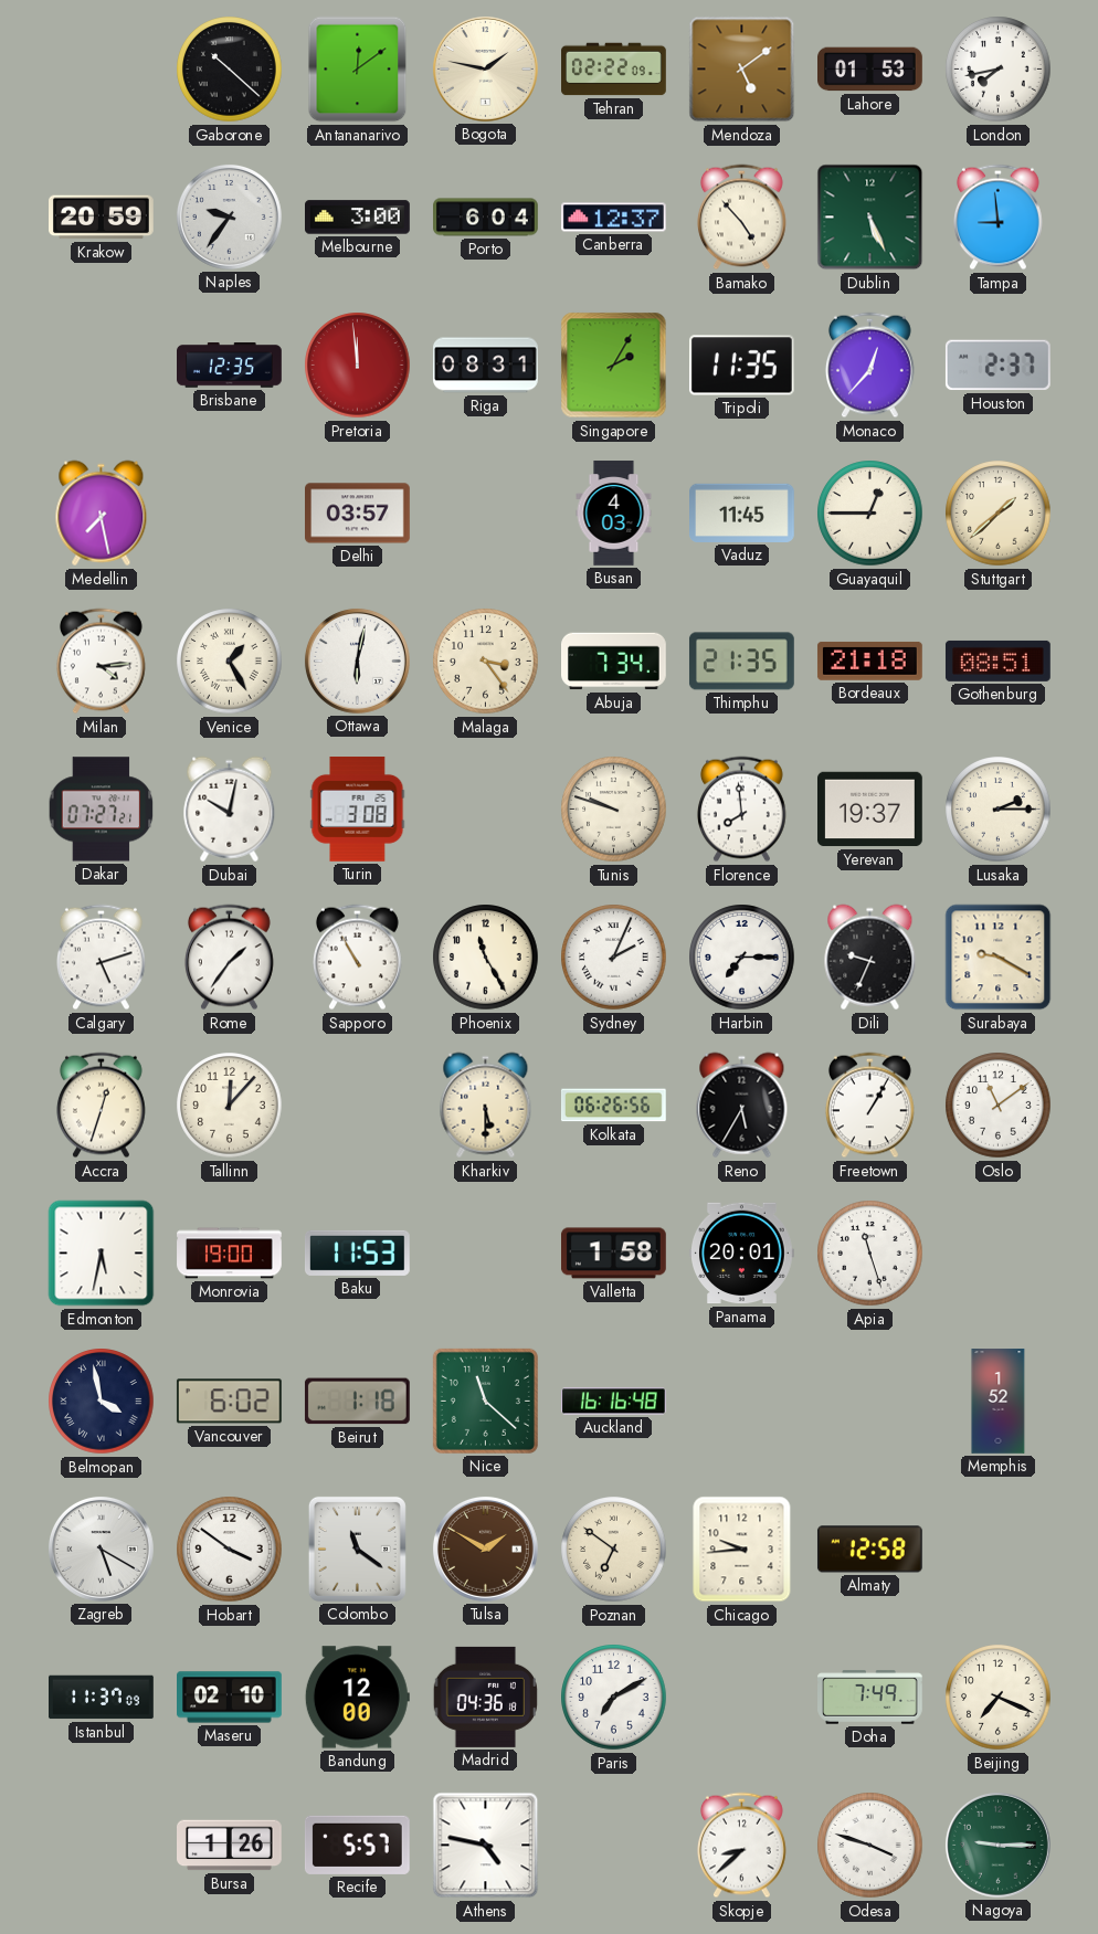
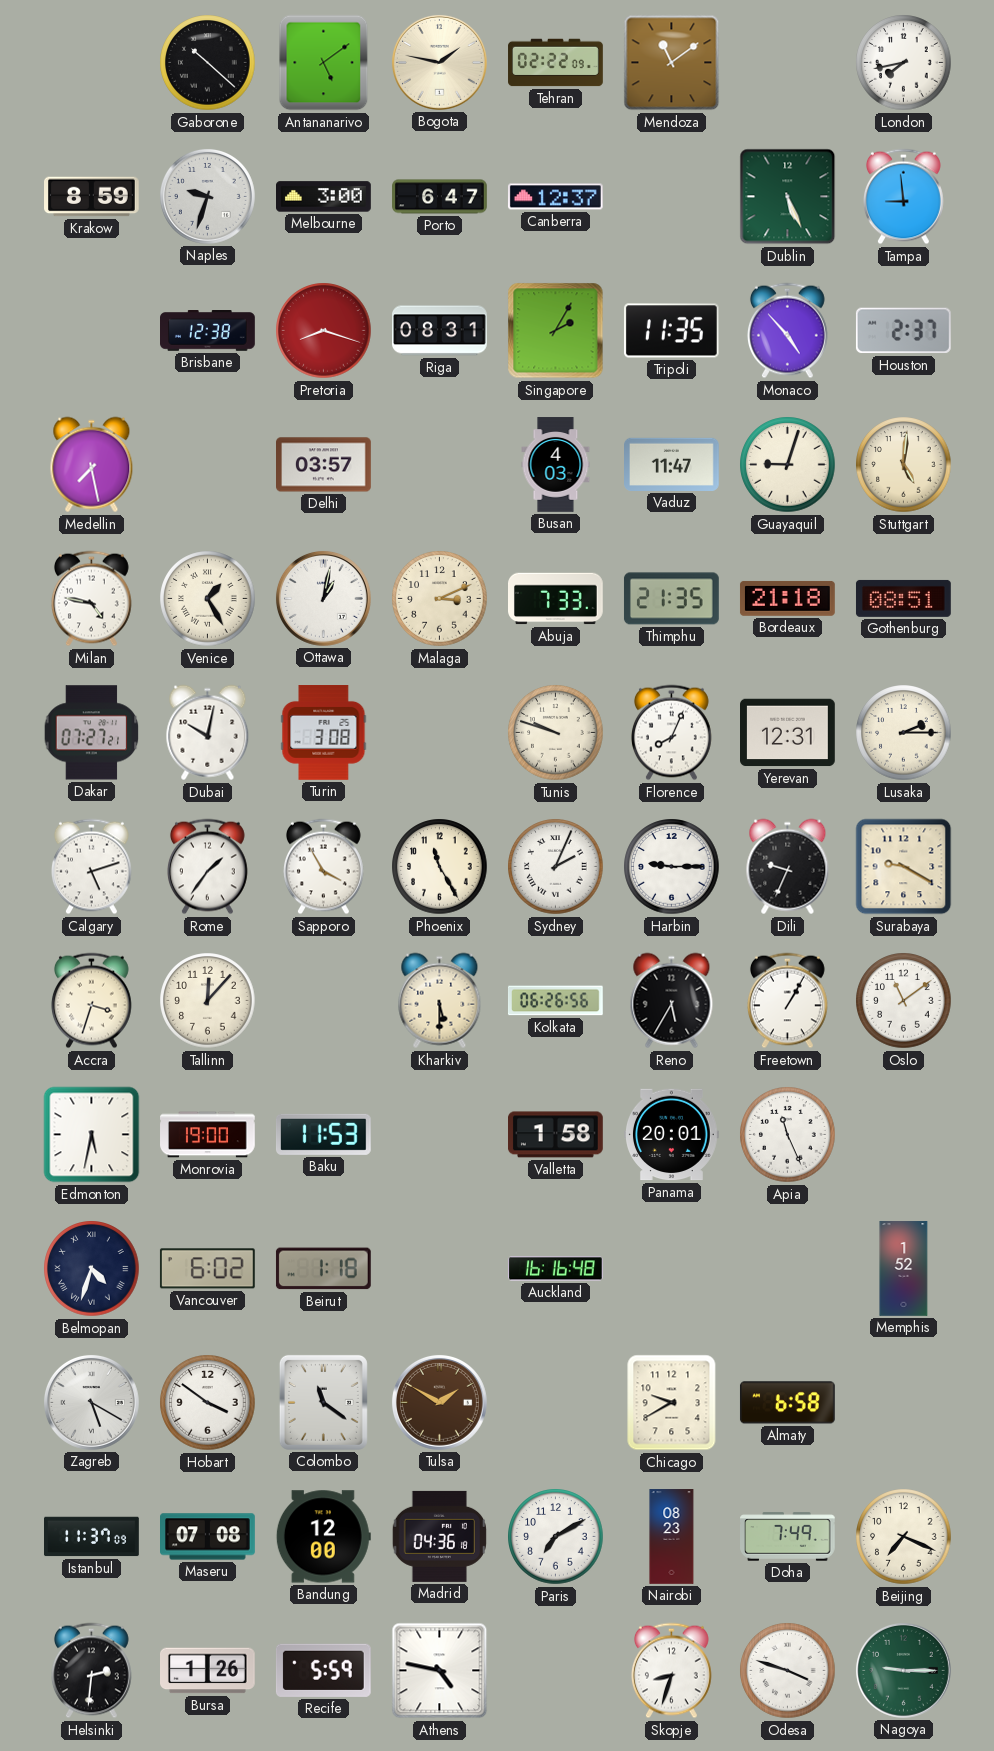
Antananarivo: 12:09 -> 5:09
Mendoza: 5:09 -> 11:09
Lahore: 01:53 -> none
Krakow: 20:59 -> 8:59
Naples: 9:36 -> 9:33
Porto: 6:04 -> 6:47
Bamako: 4:53 -> none
Brisbane: 12:35 -> 12:38
Pretoria: 11:59 -> 8:18
Monaco: 12:37 -> 4:53
Vaduz: 11:45 -> 11:47
Guayaquil: 12:45 -> 9:03
Stuttgart: 1:38 -> 5:01
Milan: 4:14 -> 4:47
Ottawa: 6:02 -> 1:02
Malaga: 3:24 -> 3:11
Abuja: 7:34 -> 7:33
Florence: 7:59 -> 8:04
Yerevan: 19:37 -> 12:31
Sapporo: 10:55 -> 3:55
Harbin: 7:15 -> 9:15
Accra: 12:33 -> 3:33
Apia: 11:27 -> 11:26
Belmopan: 3:58 -> 4:33
Nice: 11:22 -> none
Poznan: 6:51 -> none
Chicago: 9:44 -> 9:40
Almaty: 12:58 -> 6:58
Maseru: 02:10 -> 07:08
Nairobi: none -> 08:23
Helsinki: none -> 2:31
Recife: 5:57 -> 5:59
Skopje: 8:38 -> 8:33
